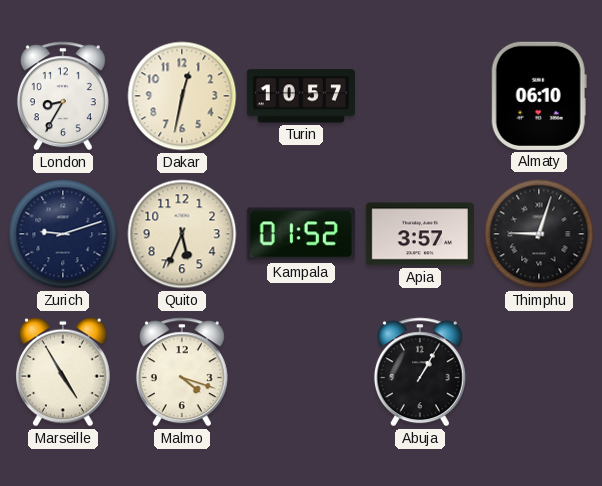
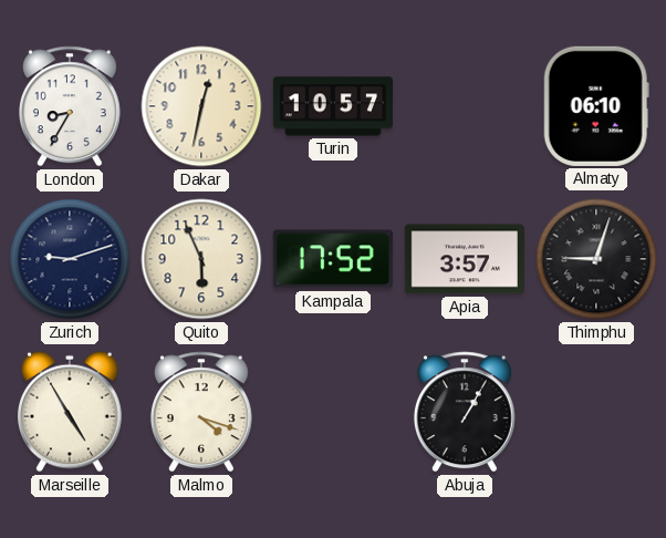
Quito: 5:34 -> 5:56
Kampala: 01:52 -> 17:52
